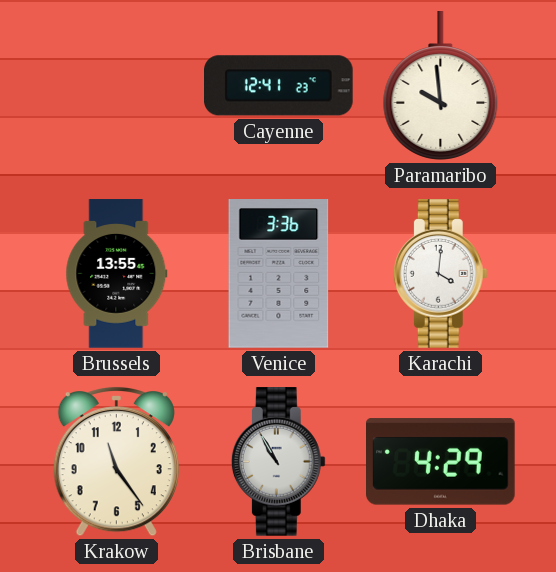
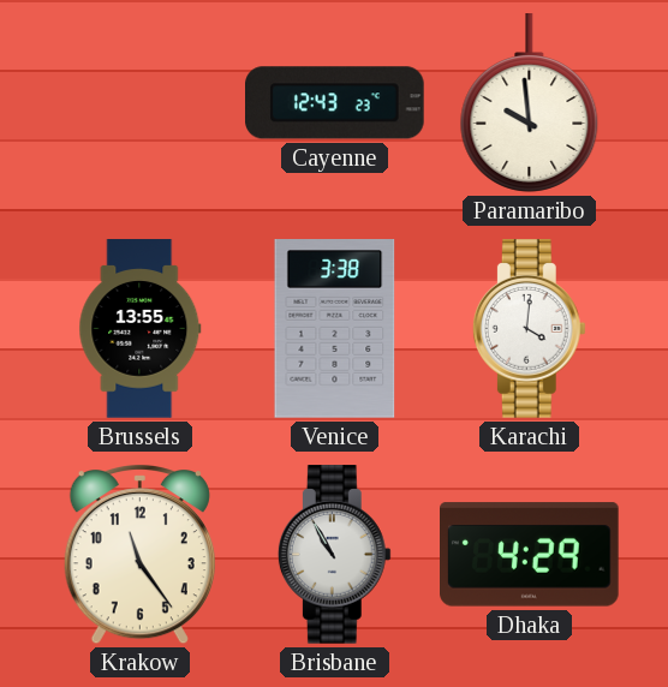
Cayenne: 12:41 -> 12:43
Venice: 3:36 -> 3:38
